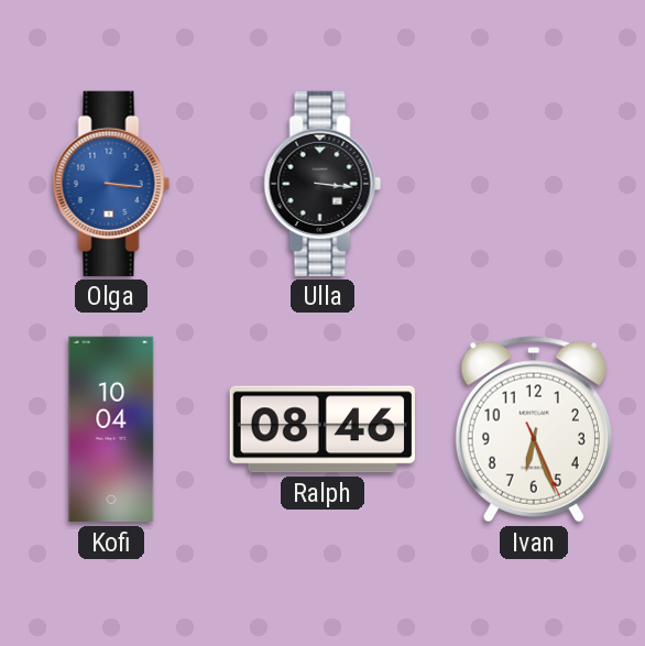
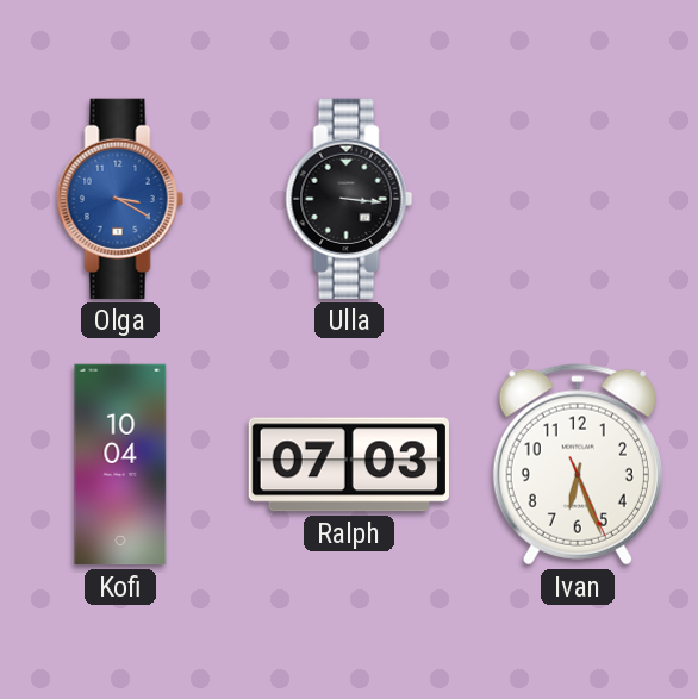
Olga: 3:16 -> 3:20
Ralph: 08:46 -> 07:03
